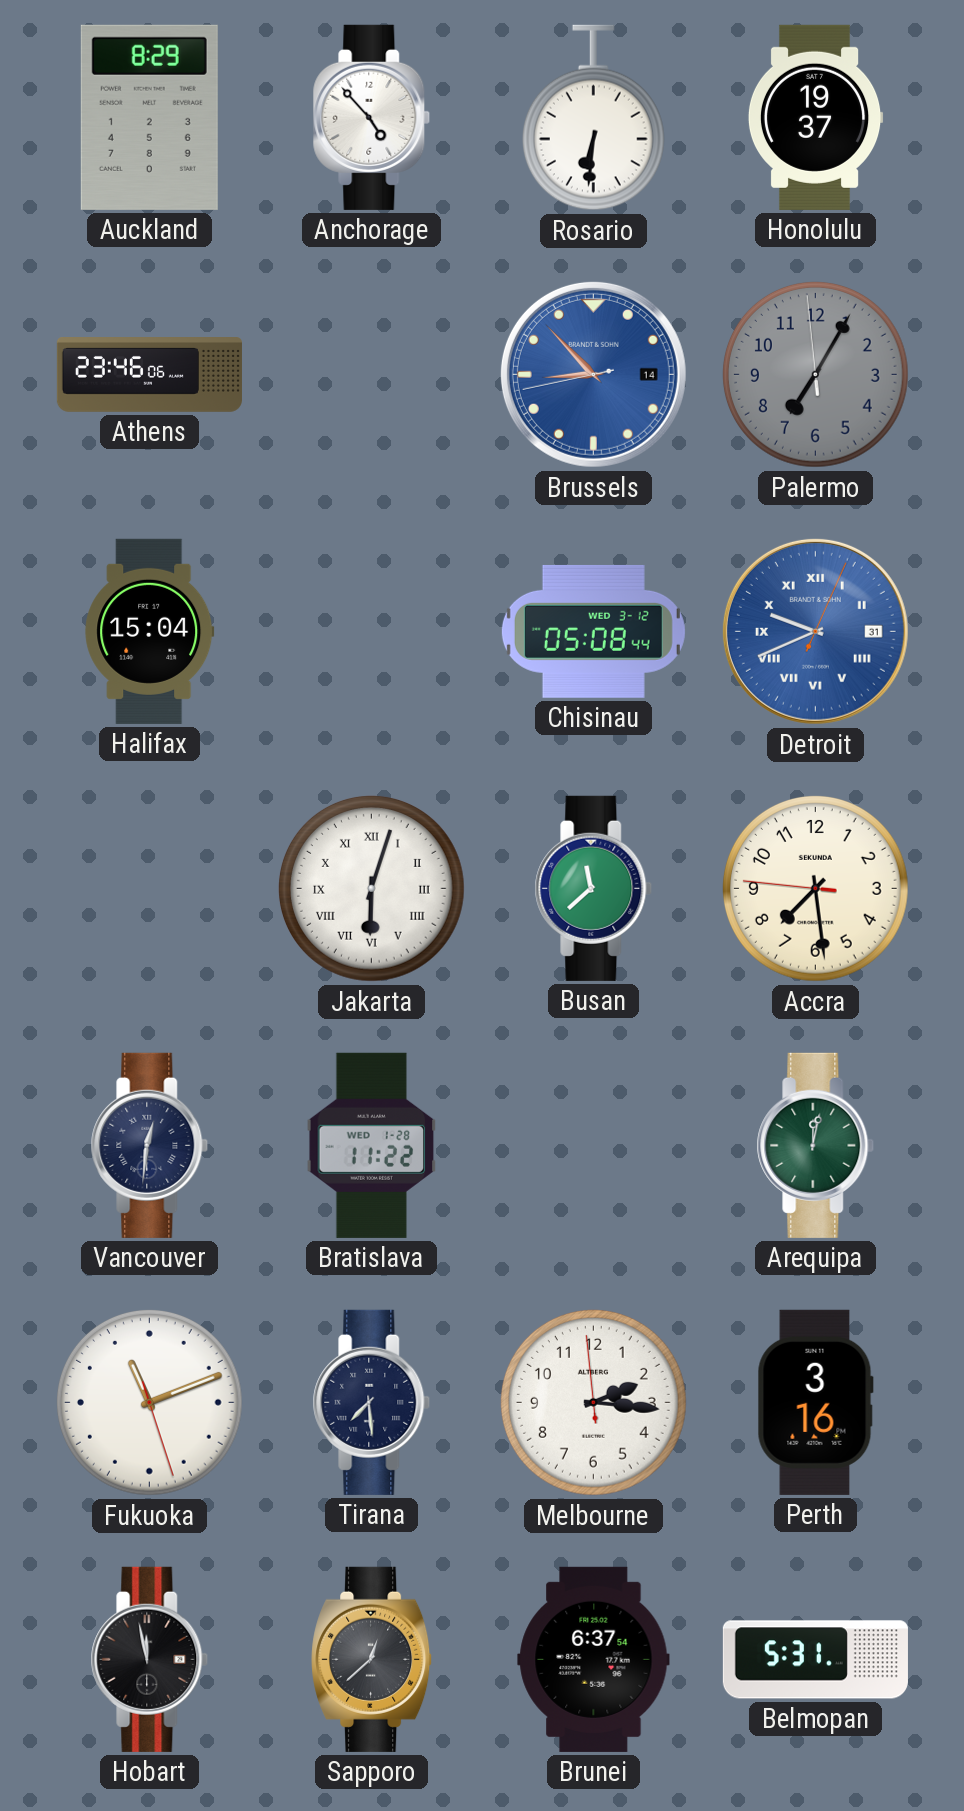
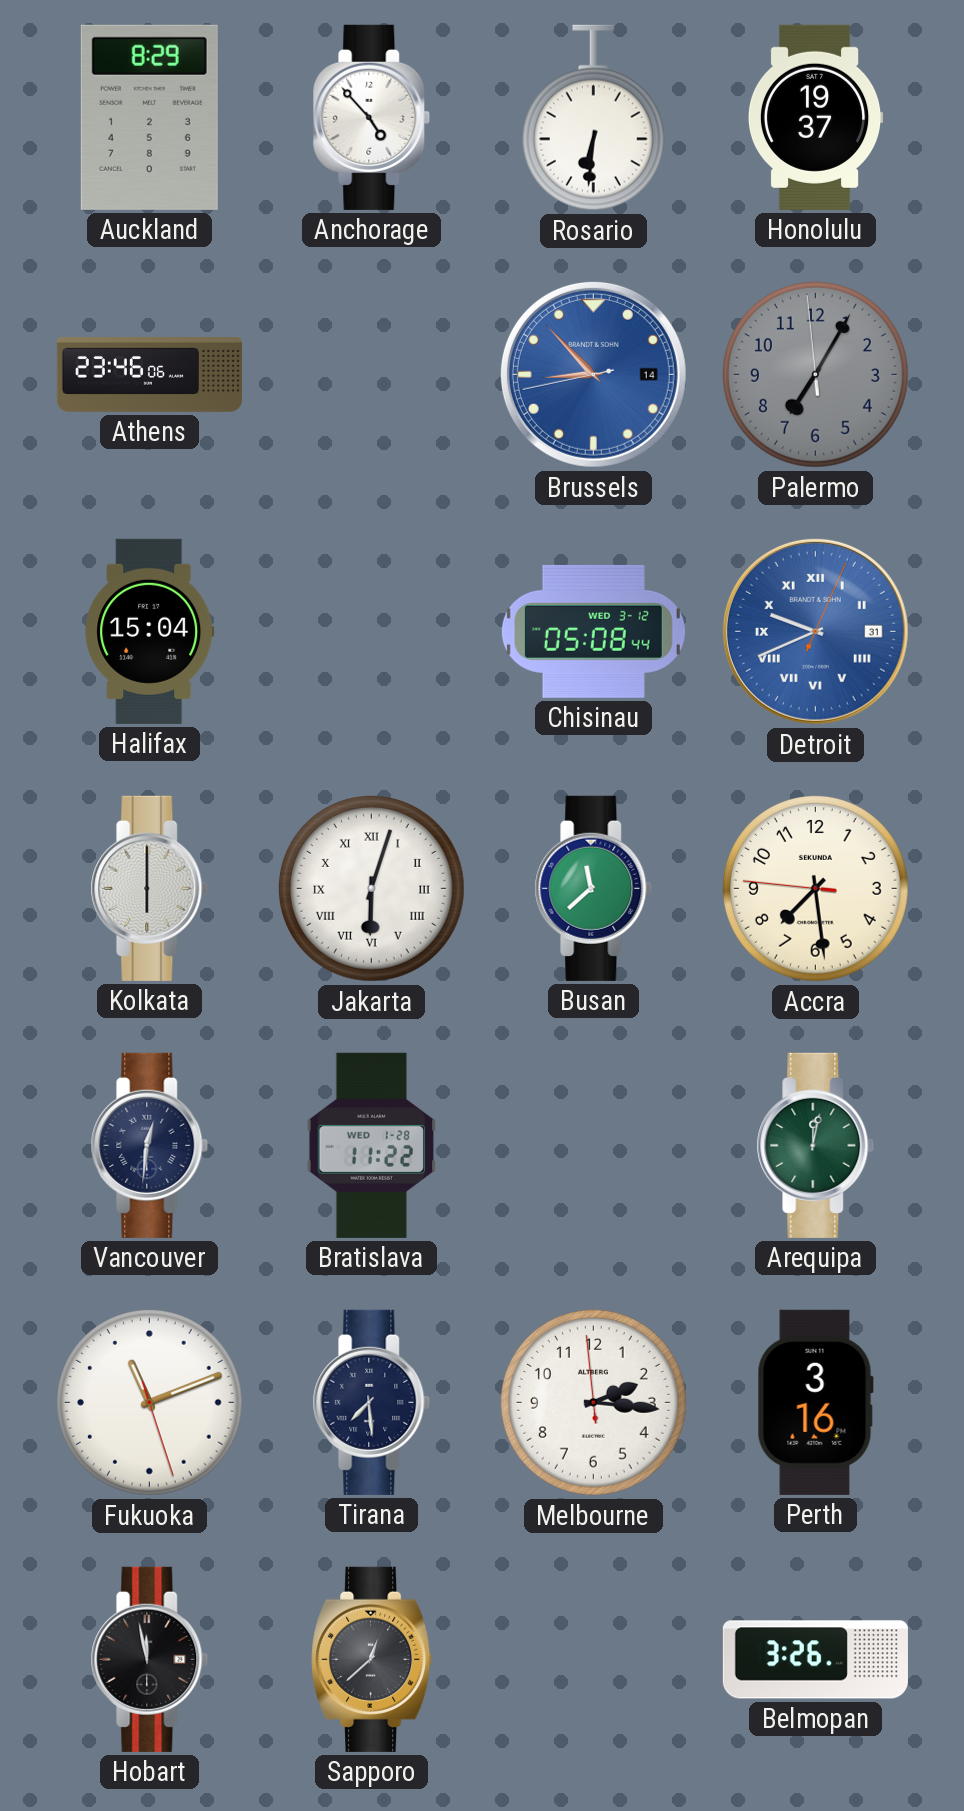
Kolkata: none -> 6:00
Brunei: 6:37 -> none
Belmopan: 5:31 -> 3:26
